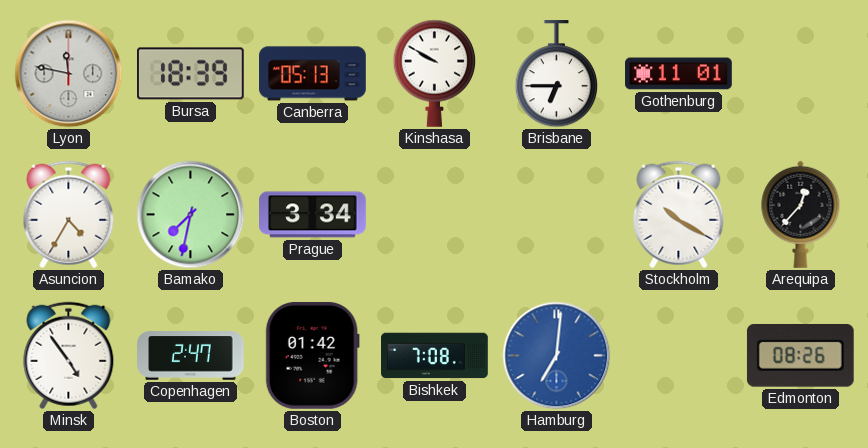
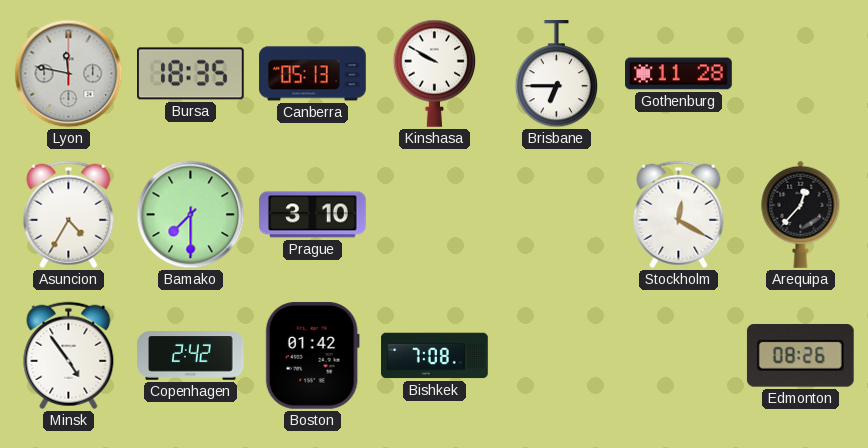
Bursa: 18:39 -> 18:35
Gothenburg: 11:01 -> 11:28
Bamako: 7:32 -> 7:30
Prague: 3:34 -> 3:10
Stockholm: 10:20 -> 12:20
Copenhagen: 2:47 -> 2:42
Hamburg: 7:01 -> none
